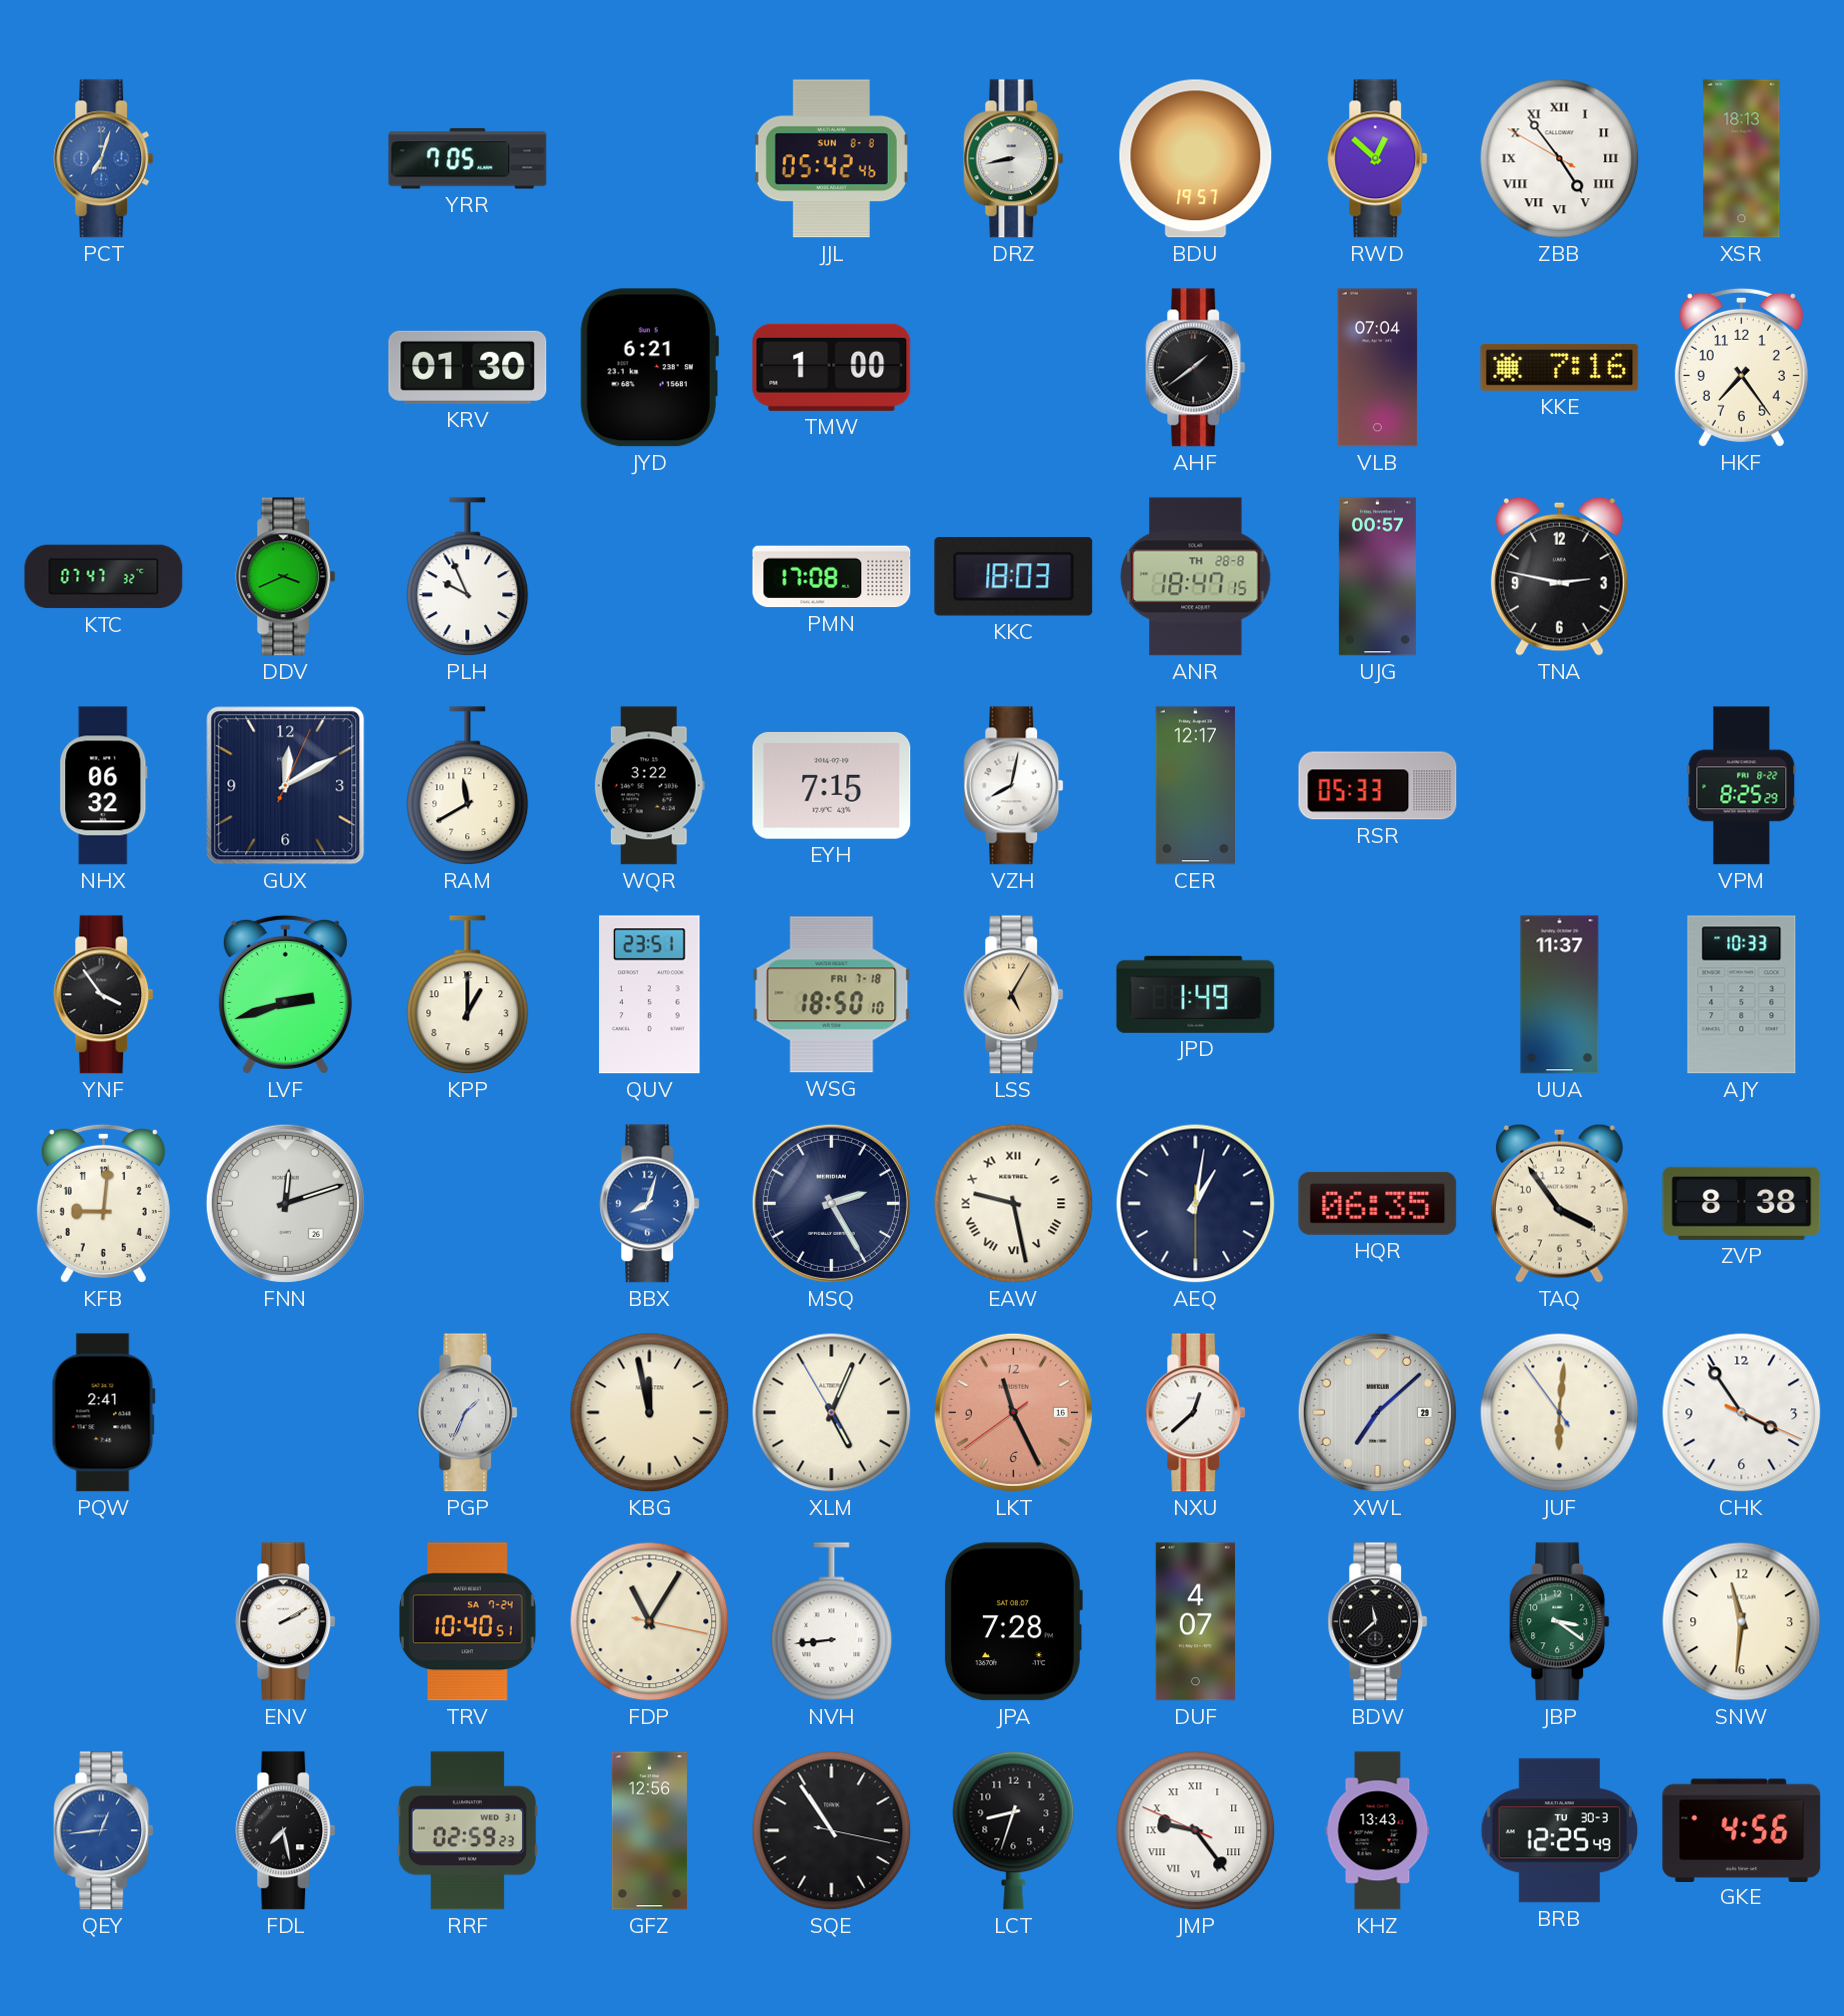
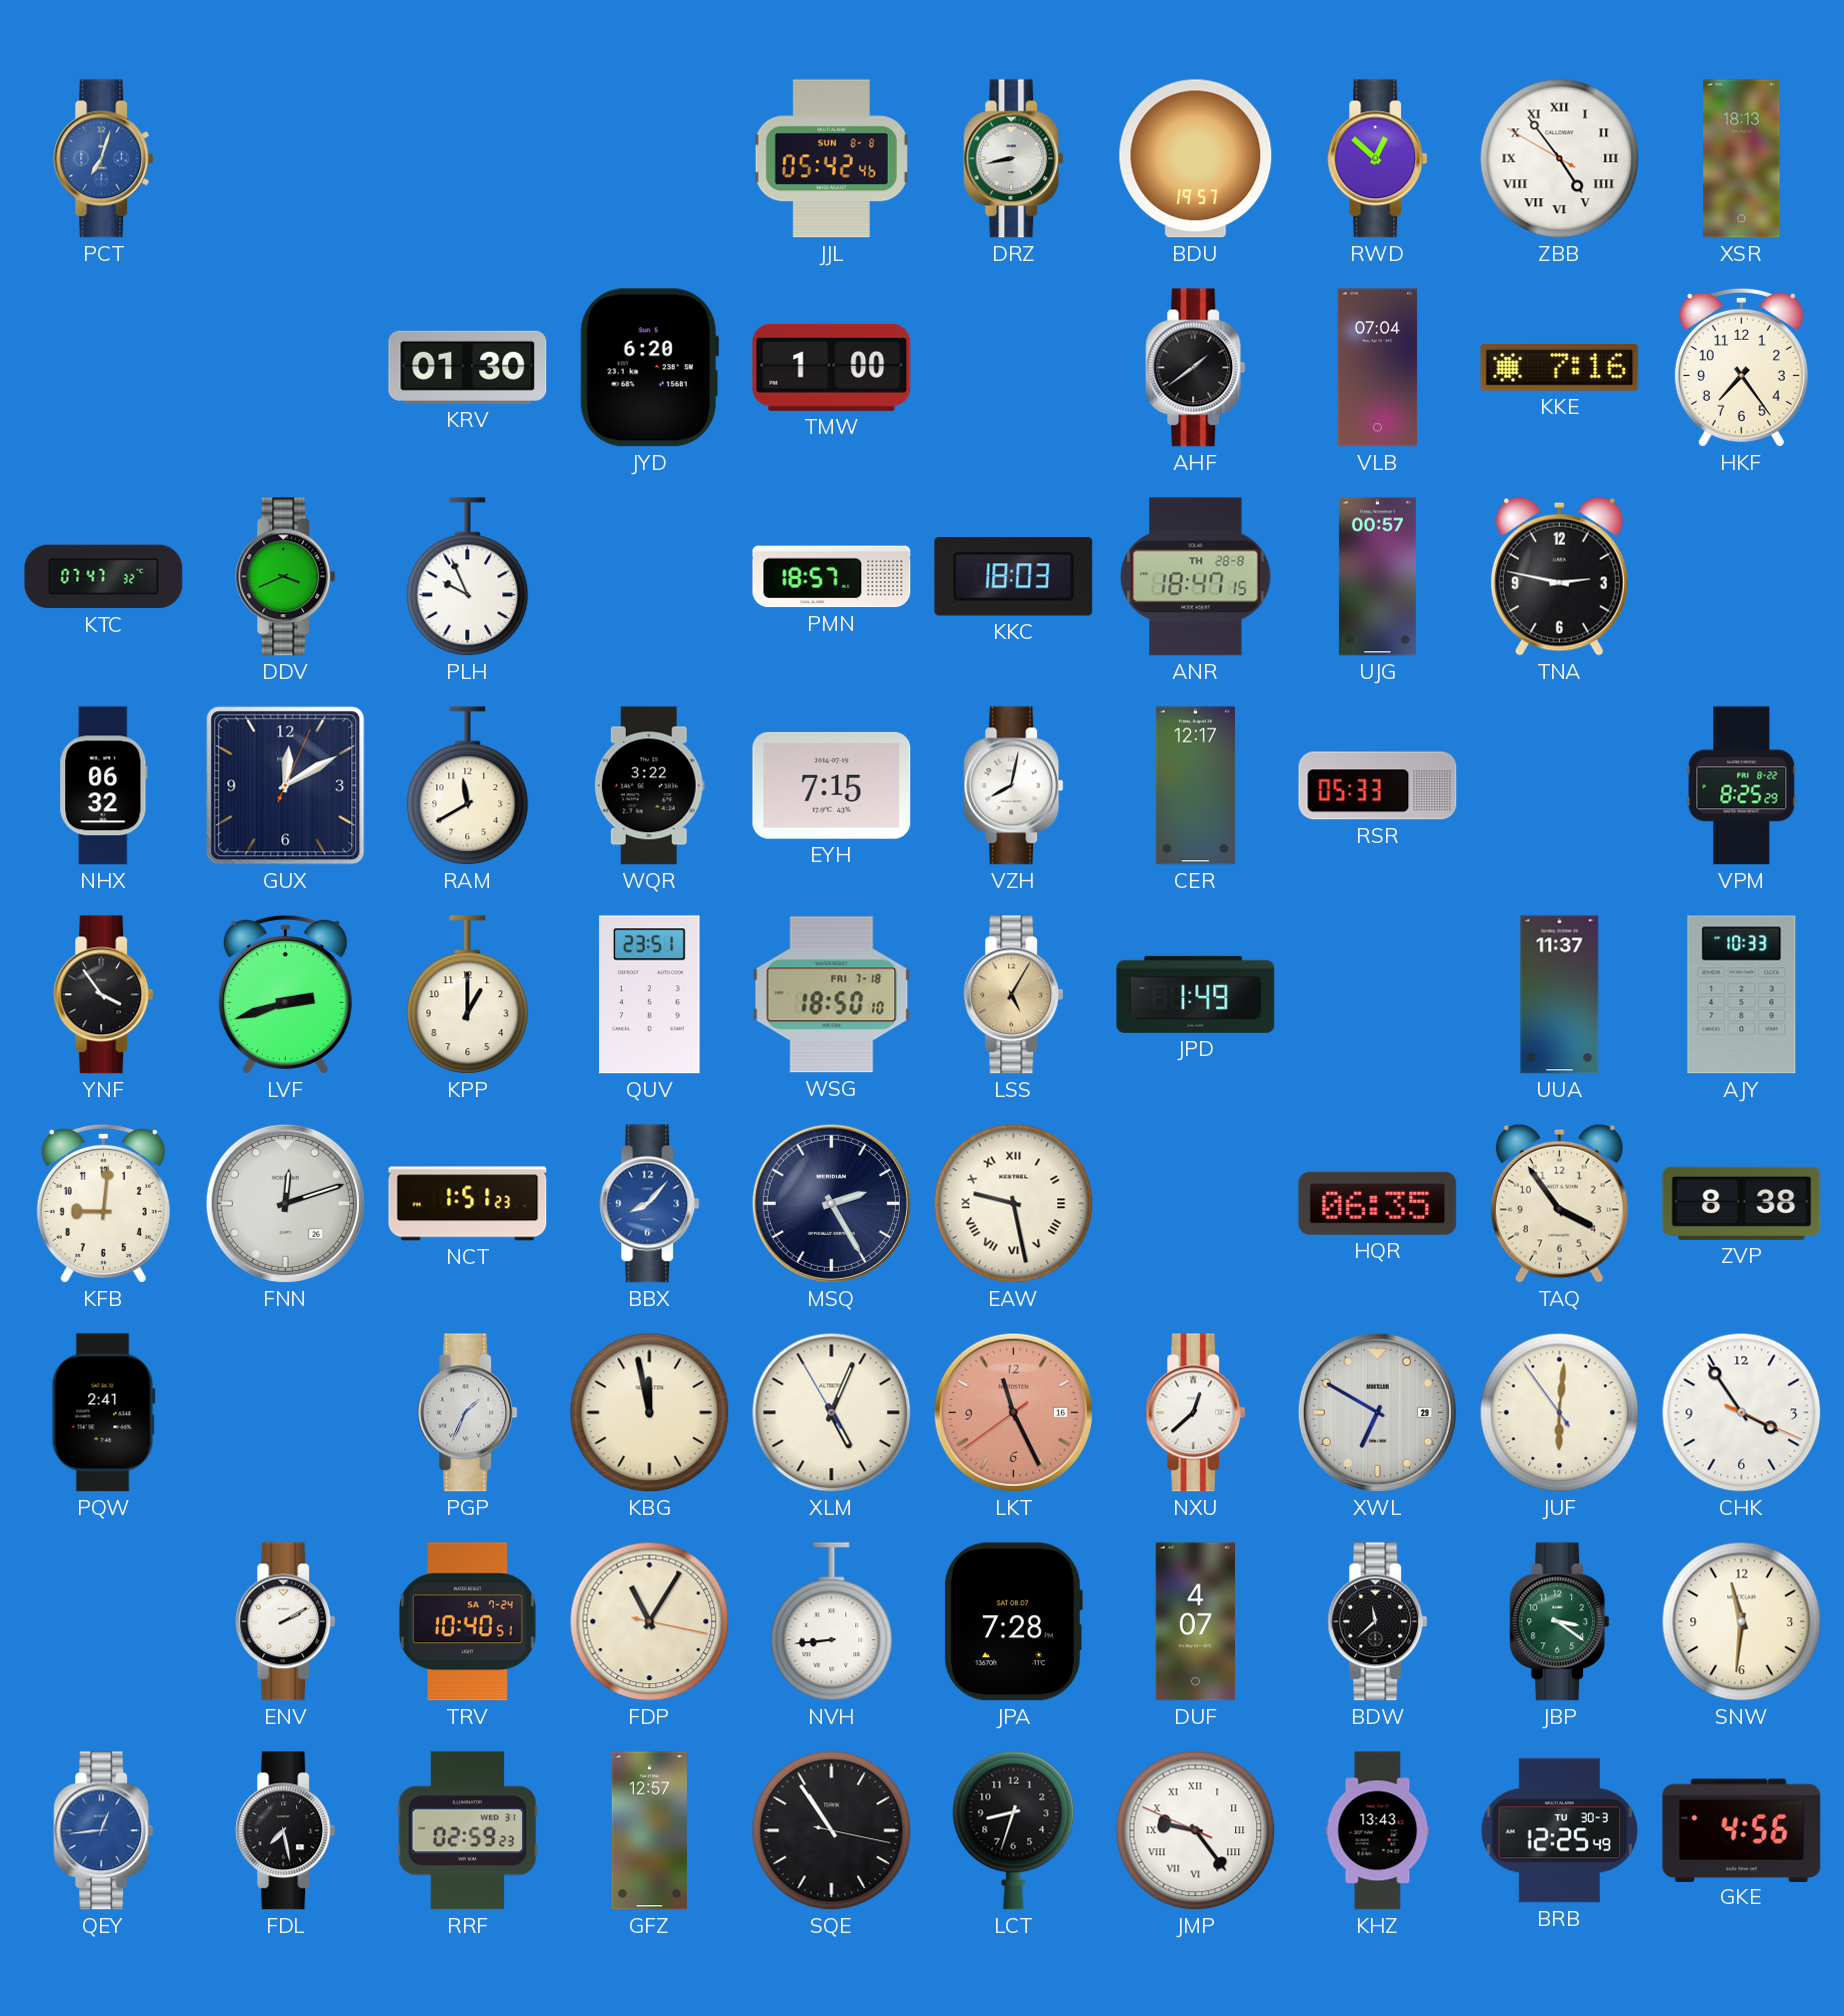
YRR: 7:05 -> none
JYD: 6:21 -> 6:20
PMN: 17:08 -> 18:57
NCT: none -> 1:51
BBX: 8:03 -> 8:07
AEQ: 1:01 -> none
XWL: 7:08 -> 6:50
GFZ: 12:56 -> 12:57
